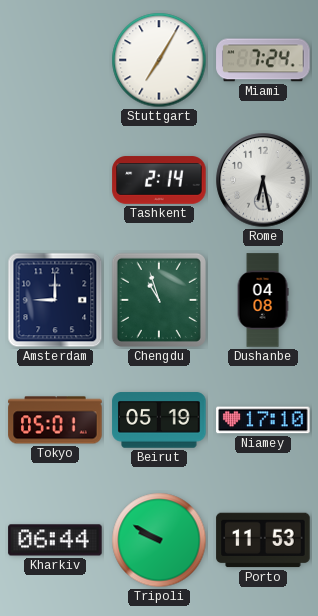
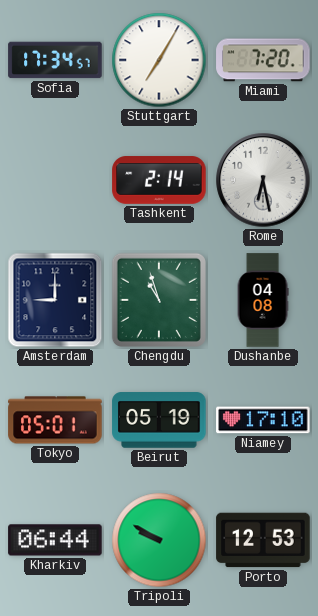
Sofia: none -> 17:34
Miami: 7:24 -> 7:20
Porto: 11:53 -> 12:53
